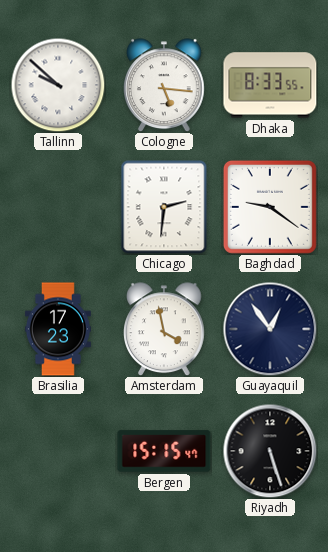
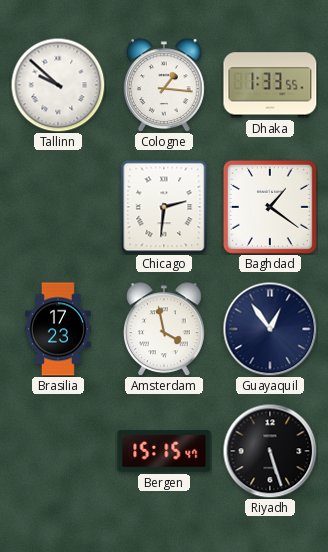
Cologne: 5:16 -> 1:16
Dhaka: 8:33 -> 1:33
Baghdad: 9:21 -> 1:21
